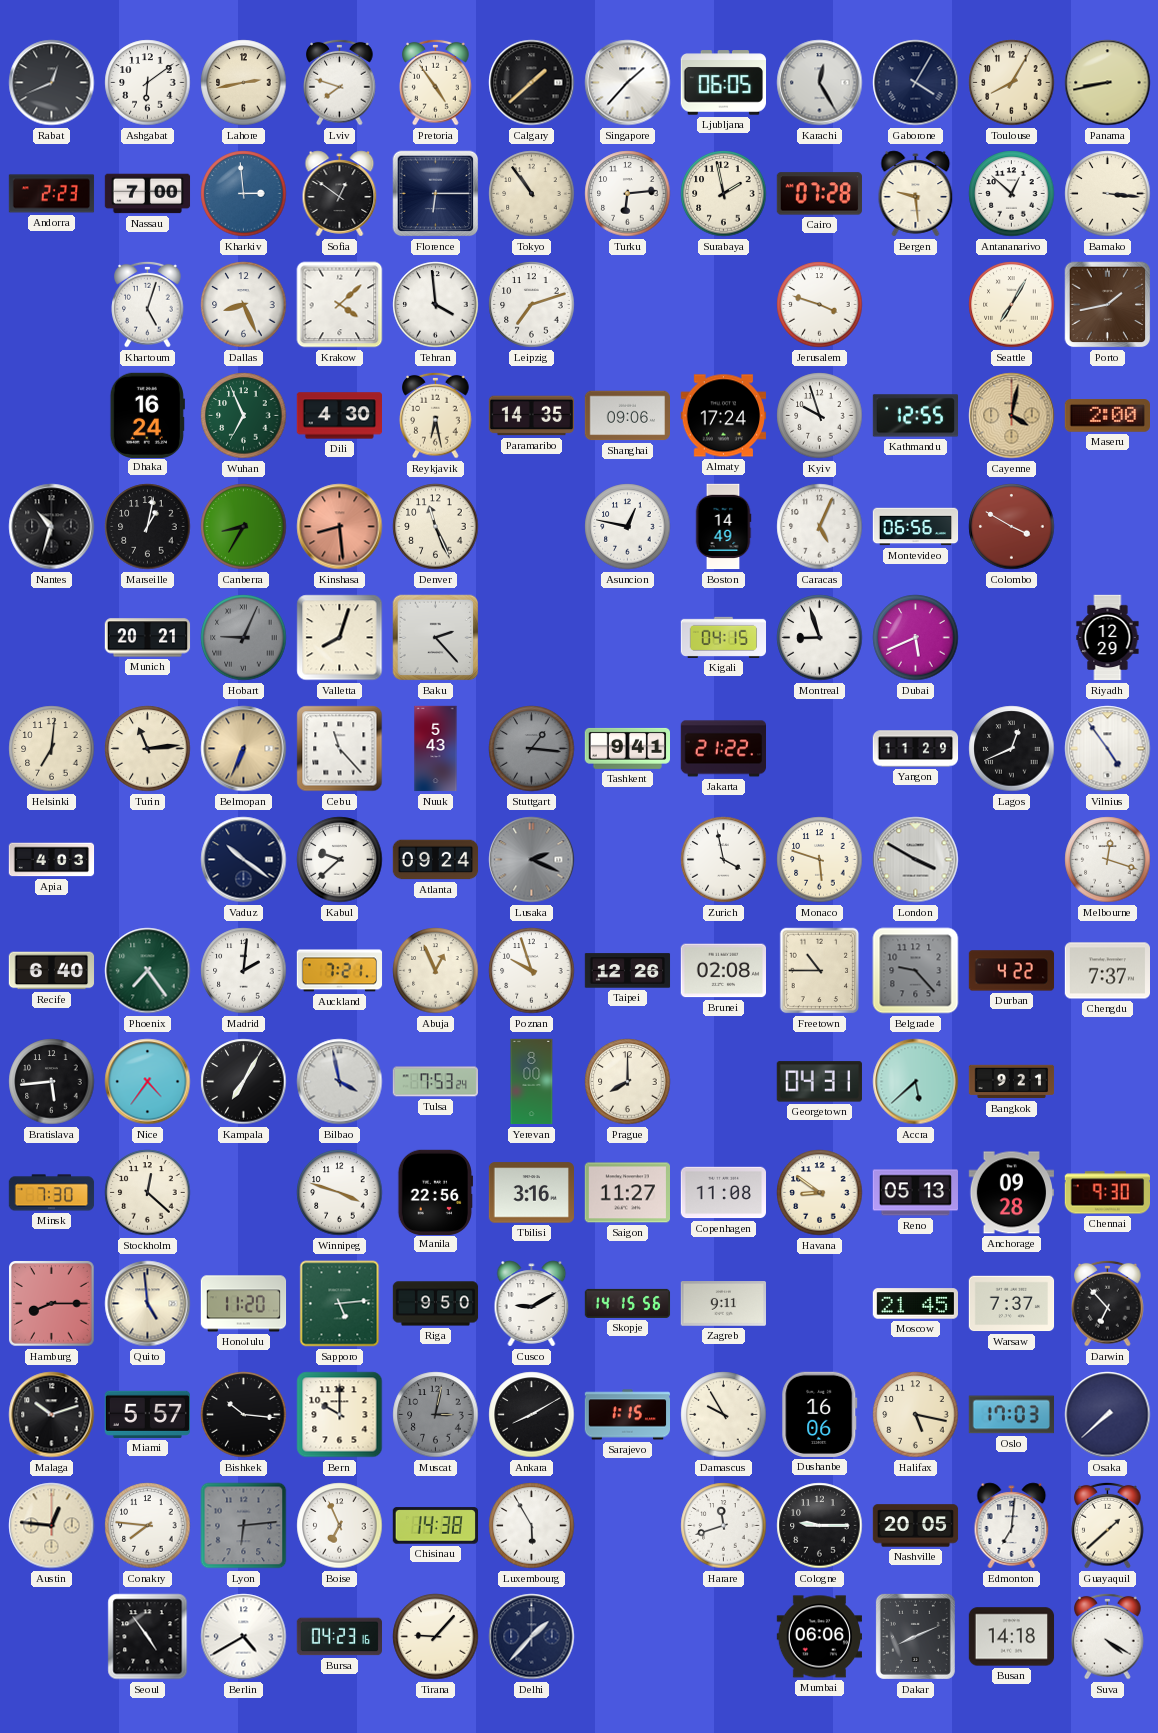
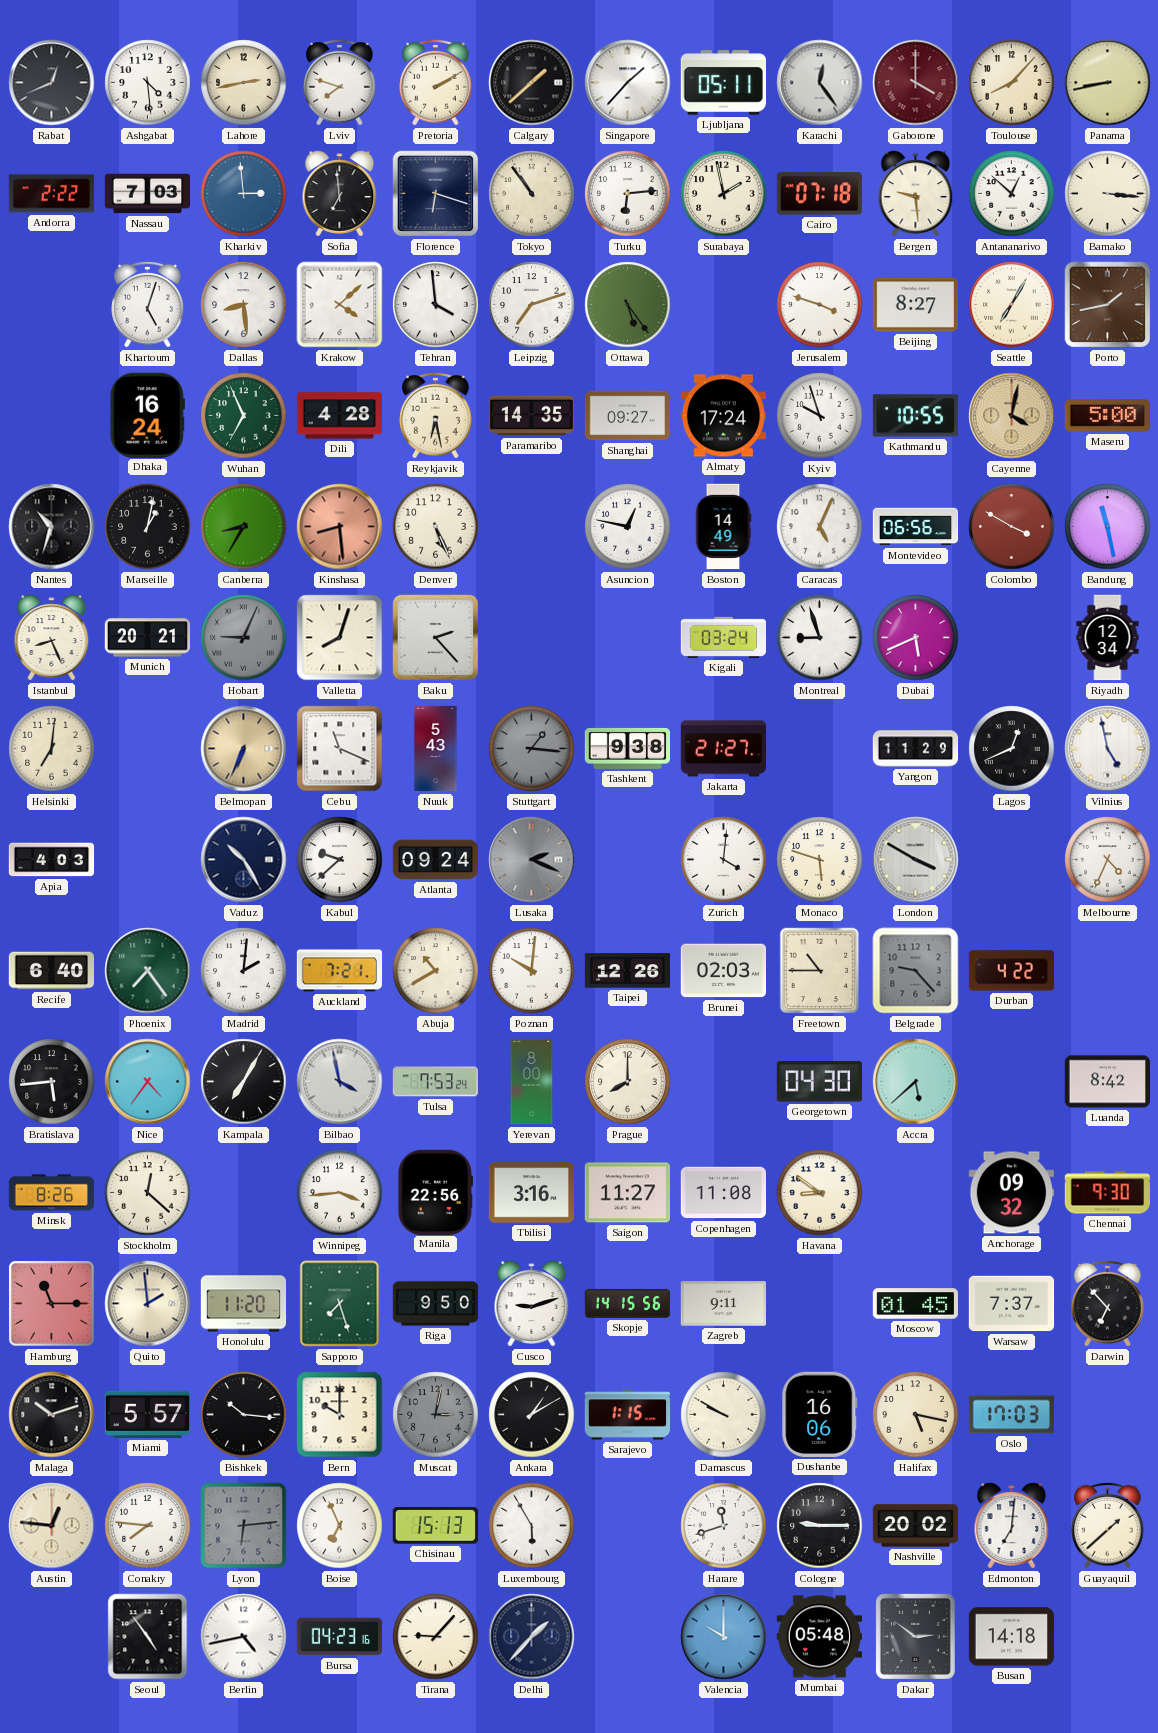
Ashgabat: 6:09 -> 4:29
Pretoria: 4:54 -> 2:10
Ljubljana: 06:05 -> 05:11
Karachi: 12:25 -> 12:24
Gaborone: 4:05 -> 4:00
Gaborone dial: navy -> burgundy
Toulouse: 8:05 -> 8:07
Andorra: 2:23 -> 2:22
Nassau: 7:00 -> 7:03
Sofia: 12:51 -> 6:59
Florence: 6:15 -> 6:18
Cairo: 07:28 -> 07:18
Dallas: 8:26 -> 8:29
Ottawa: none -> 5:24
Beijing: none -> 8:27
Dili: 4:30 -> 4:28
Shanghai: 09:06 -> 09:27
Kathmandu: 12:55 -> 10:55
Maseru: 2:00 -> 5:00
Denver: 11:26 -> 5:26
Bandung: none -> 11:28
Istanbul: none -> 8:26
Kigali: 04:15 -> 03:24
Riyadh: 12:29 -> 12:34
Turin: 11:14 -> none
Cebu: 11:23 -> 11:19
Tashkent: 9:41 -> 9:38
Jakarta: 21:22 -> 21:27
Vilnius: 4:54 -> 4:58
Vaduz: 10:21 -> 10:25
Zurich: 3:58 -> 4:01
Melbourne: 12:18 -> 4:34
Abuja: 12:56 -> 10:40
Poznan: 9:57 -> 10:01
Brunei: 02:08 -> 02:03
Chengdu: 7:37 -> none
Georgetown: 04:31 -> 04:30
Bangkok: 9:21 -> none
Luanda: none -> 8:42
Minsk: 7:30 -> 8:26
Winnipeg: 3:48 -> 3:44
Reno: 05:13 -> none
Anchorage: 09:28 -> 09:32
Hamburg: 8:15 -> 11:15
Quito: 4:59 -> 1:59
Sapporo: 5:14 -> 7:27
Cusco: 9:10 -> 9:12
Moscow: 21:45 -> 01:45
Ankara: 8:10 -> 1:10
Damascus: 9:55 -> 9:50
Osaka: 7:38 -> none
Chisinau: 14:38 -> 15:13
Nashville: 20:05 -> 20:02
Berlin: 4:40 -> 4:43
Valencia: none -> 10:00
Mumbai: 06:06 -> 05:48
Dakar: 8:11 -> 2:51
Suva: 4:20 -> none
